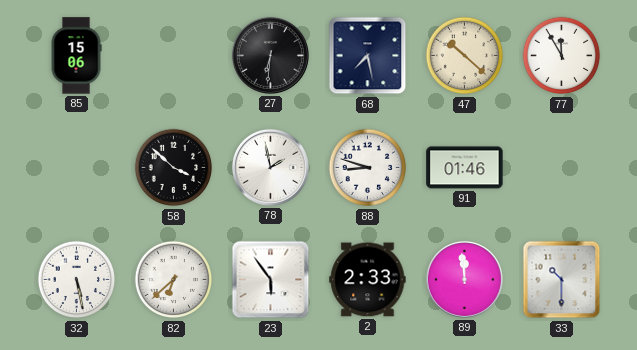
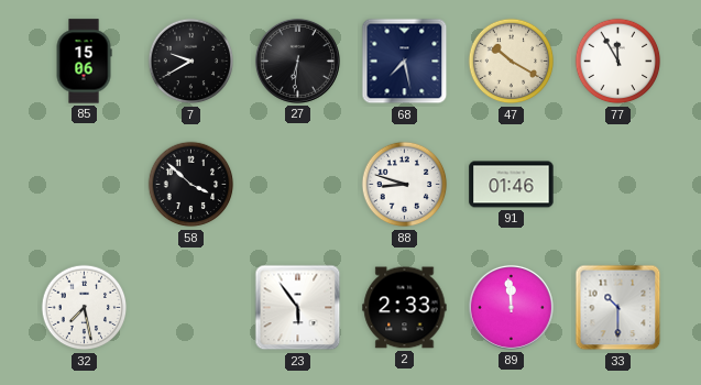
7: none -> 9:40
47: 10:22 -> 10:20
78: 1:58 -> none
32: 5:28 -> 7:28
82: 6:38 -> none
